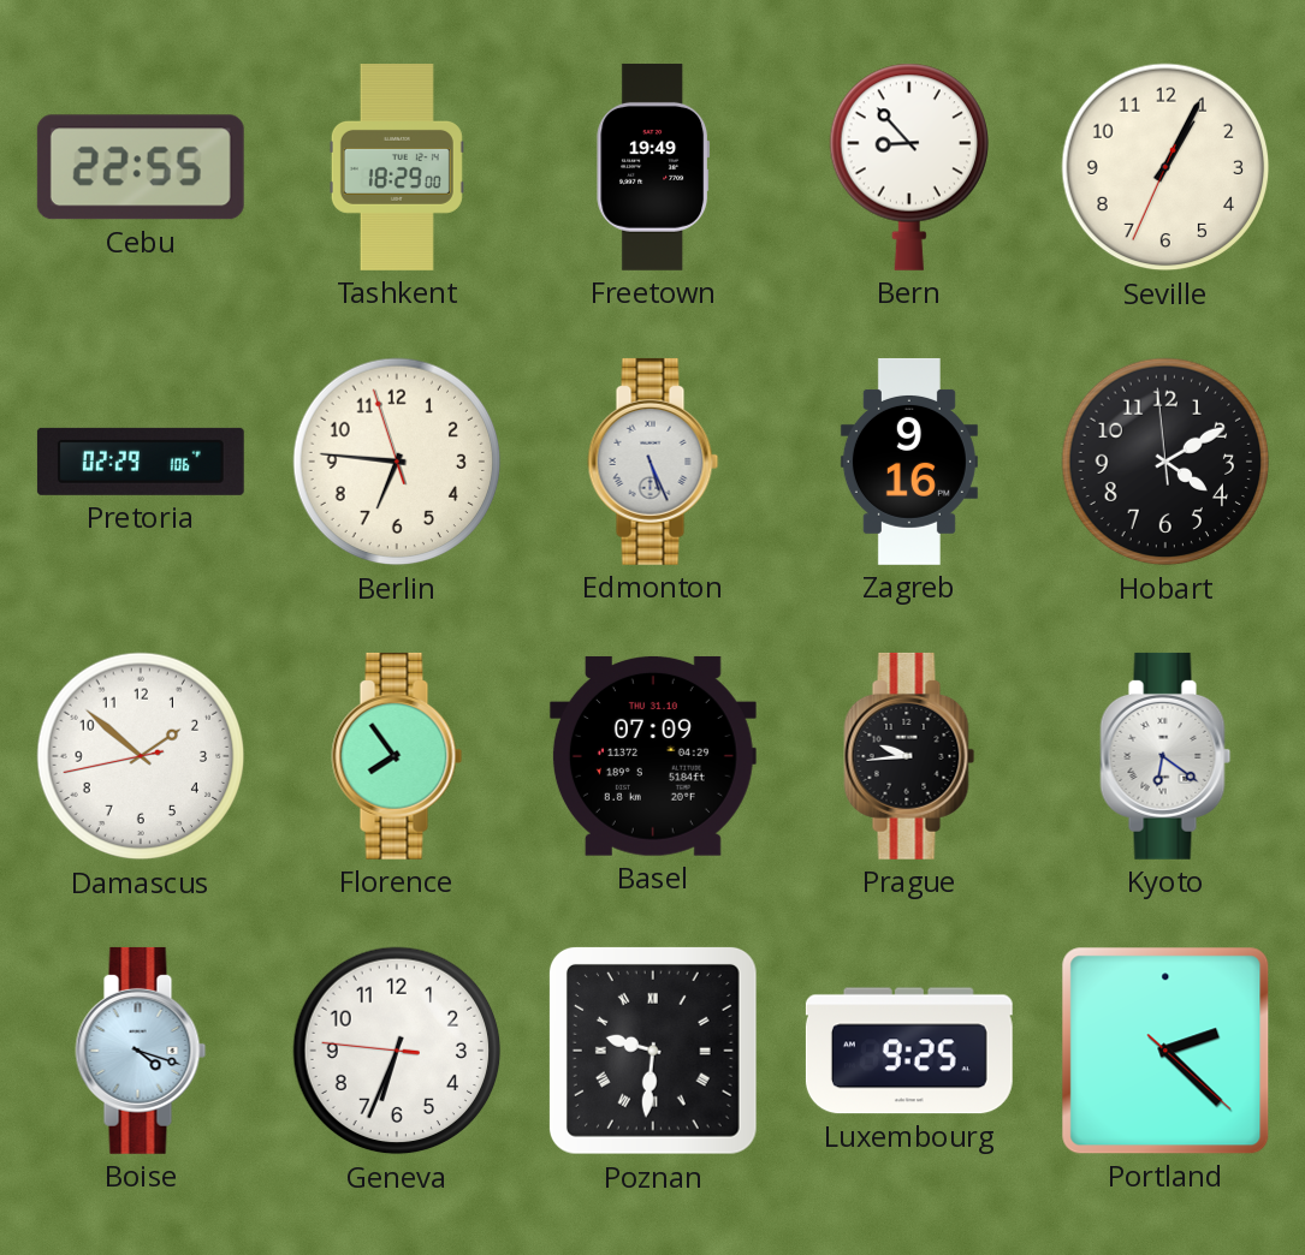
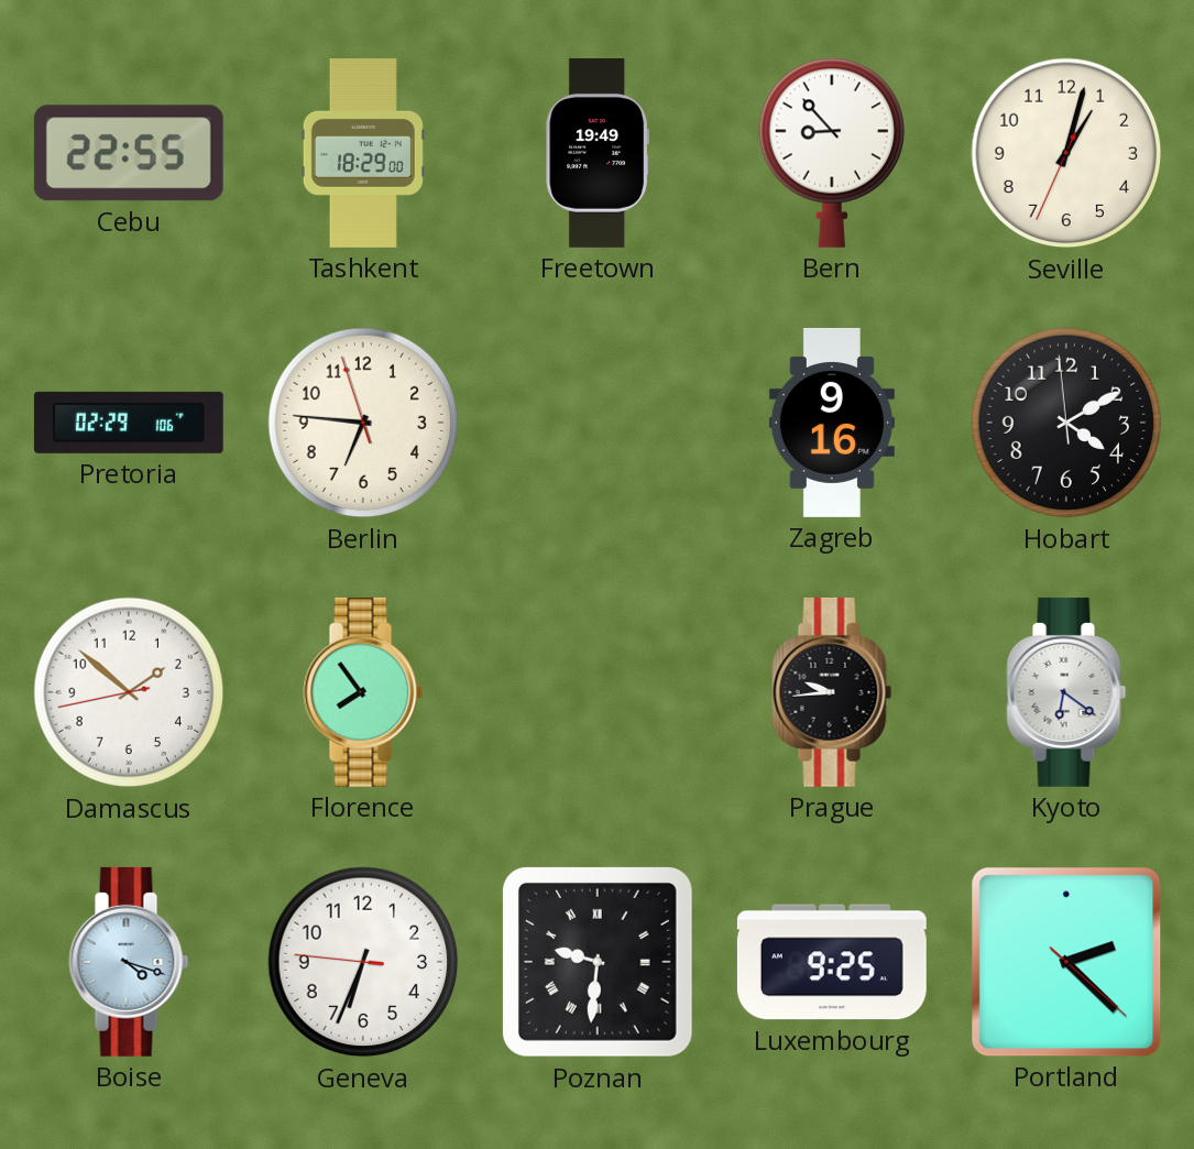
Seville: 1:04 -> 1:02
Edmonton: 5:26 -> none
Basel: 07:09 -> none
